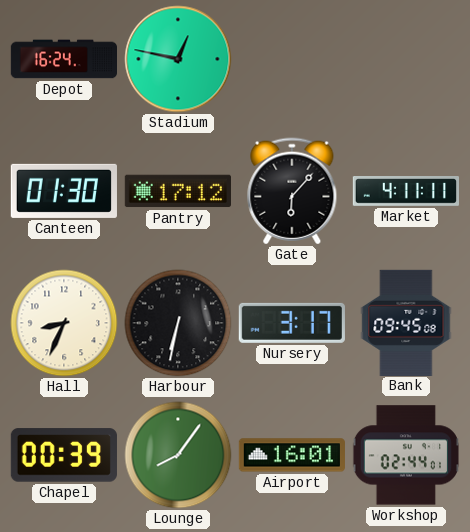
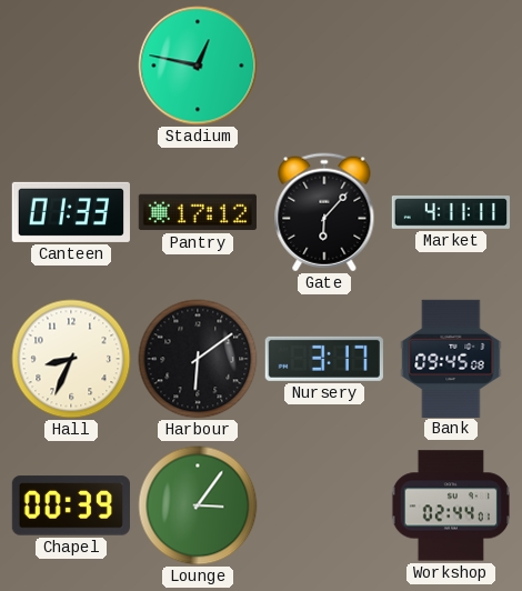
Depot: 16:24 -> none
Canteen: 01:30 -> 01:33
Harbour: 6:32 -> 6:09
Lounge: 8:06 -> 3:06
Airport: 16:01 -> none
